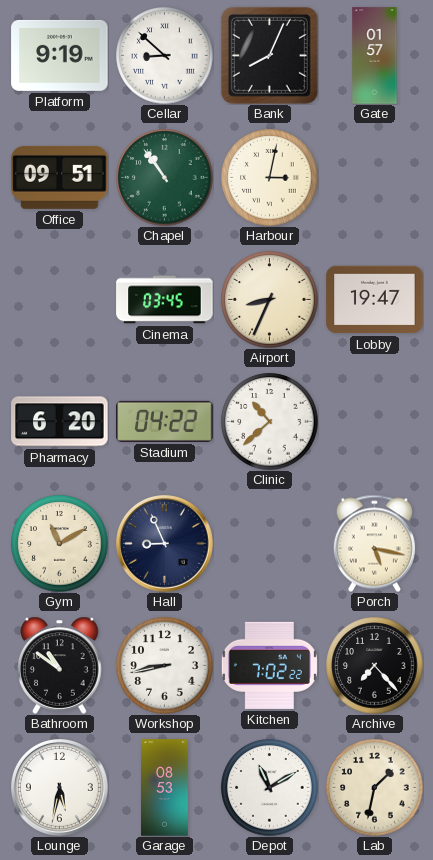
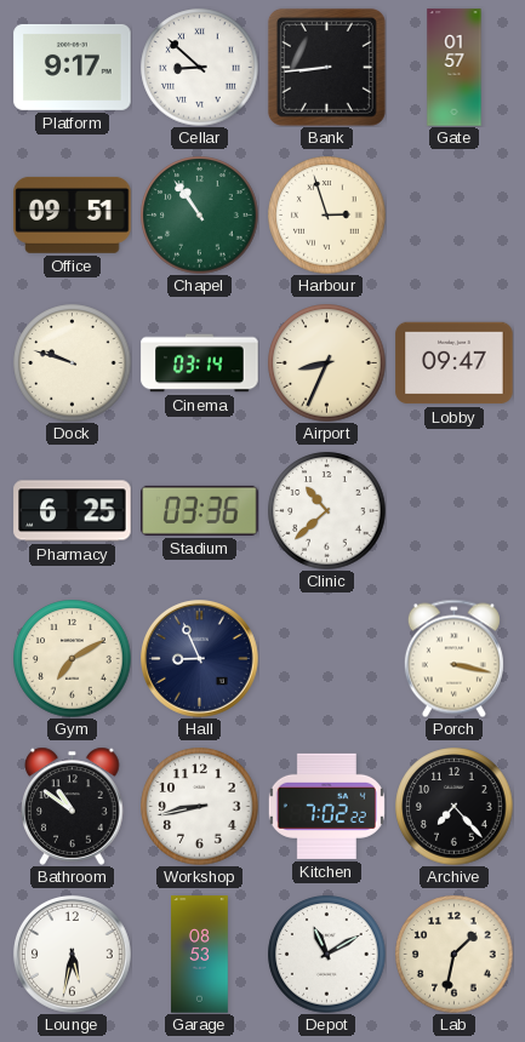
Platform: 9:19 -> 9:17
Bank: 8:04 -> 8:44
Harbour: 3:02 -> 2:57
Dock: none -> 9:48
Cinema: 03:45 -> 03:14
Lobby: 19:47 -> 09:47
Pharmacy: 6:20 -> 6:25
Stadium: 04:22 -> 03:36
Gym: 11:10 -> 7:10
Porch: 5:17 -> 3:17
